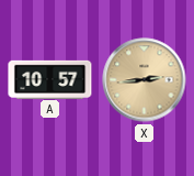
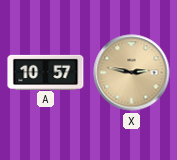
X: 2:44 -> 2:47
